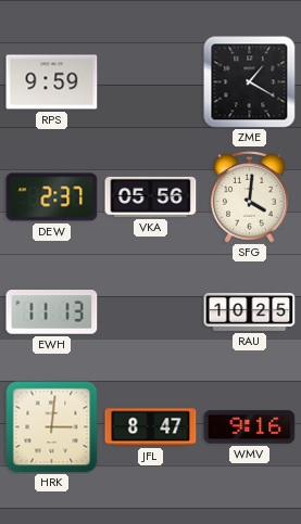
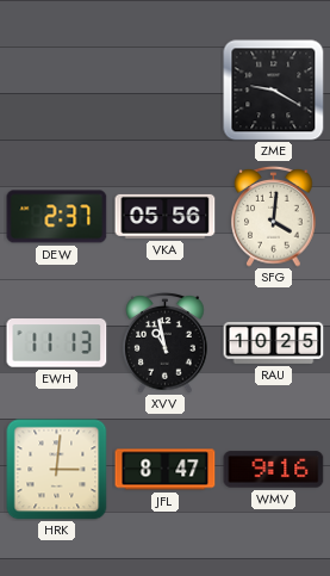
RPS: 9:59 -> none
ZME: 1:20 -> 9:20
XVV: none -> 10:58
